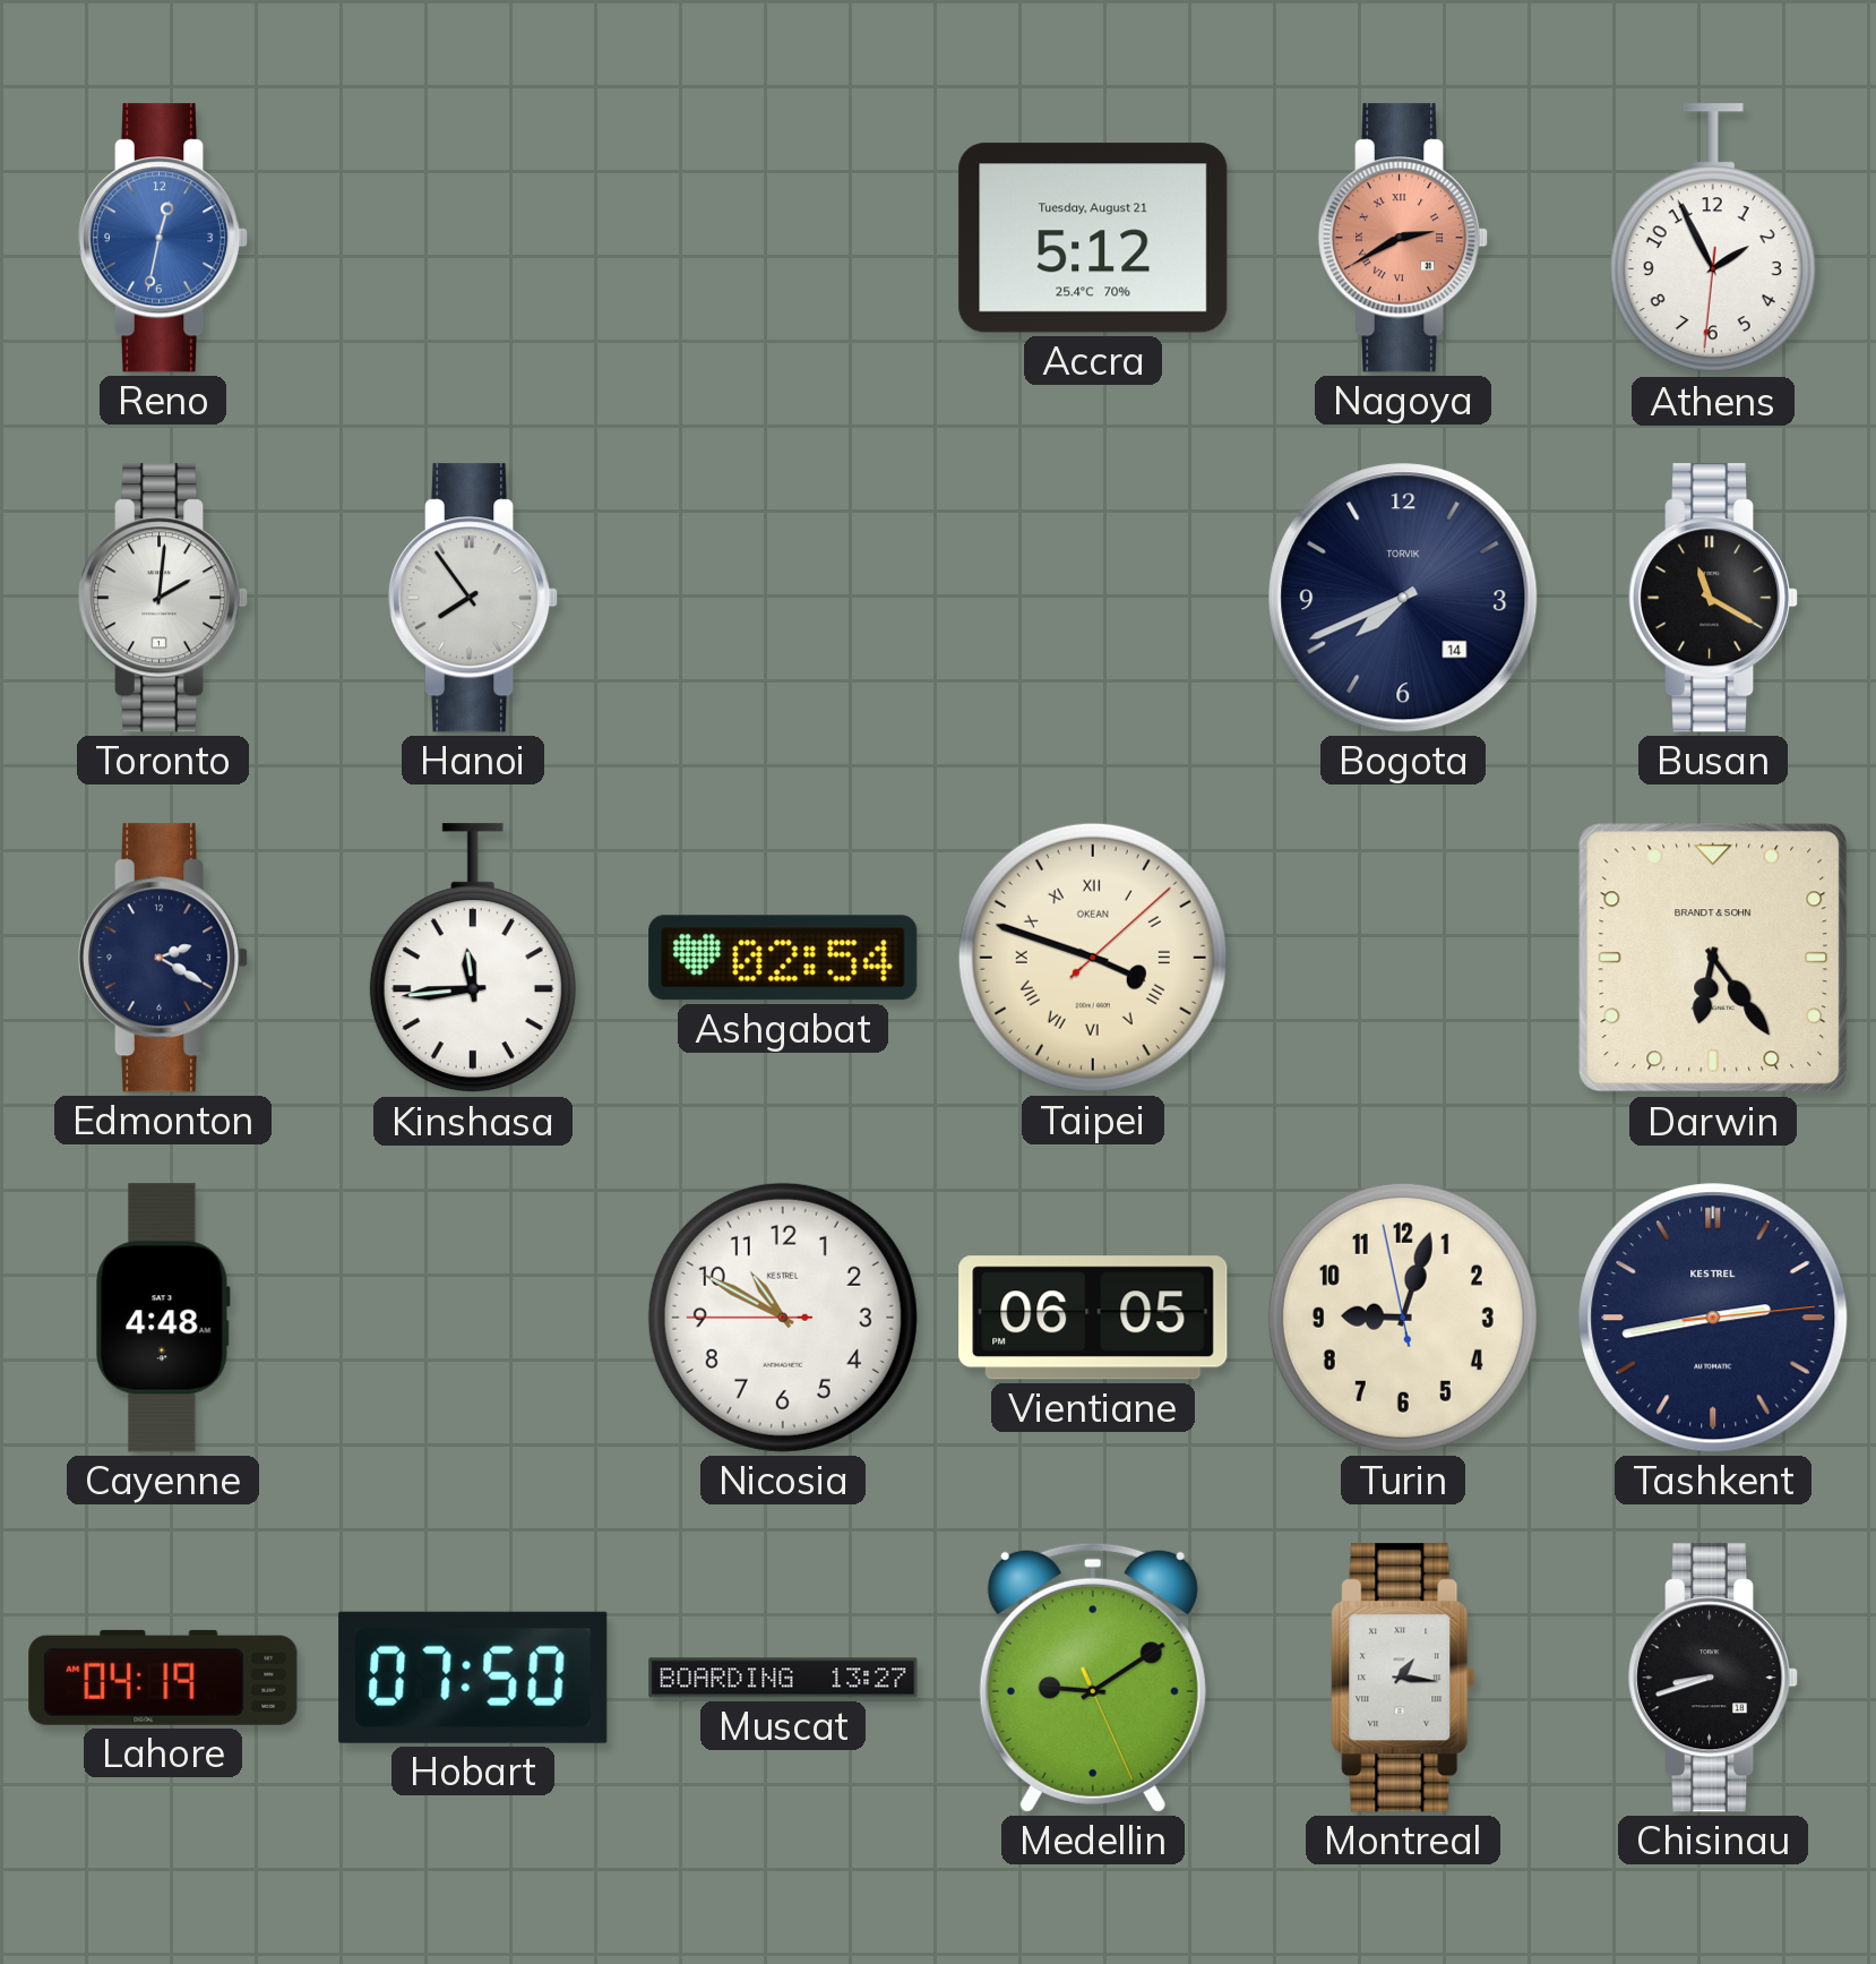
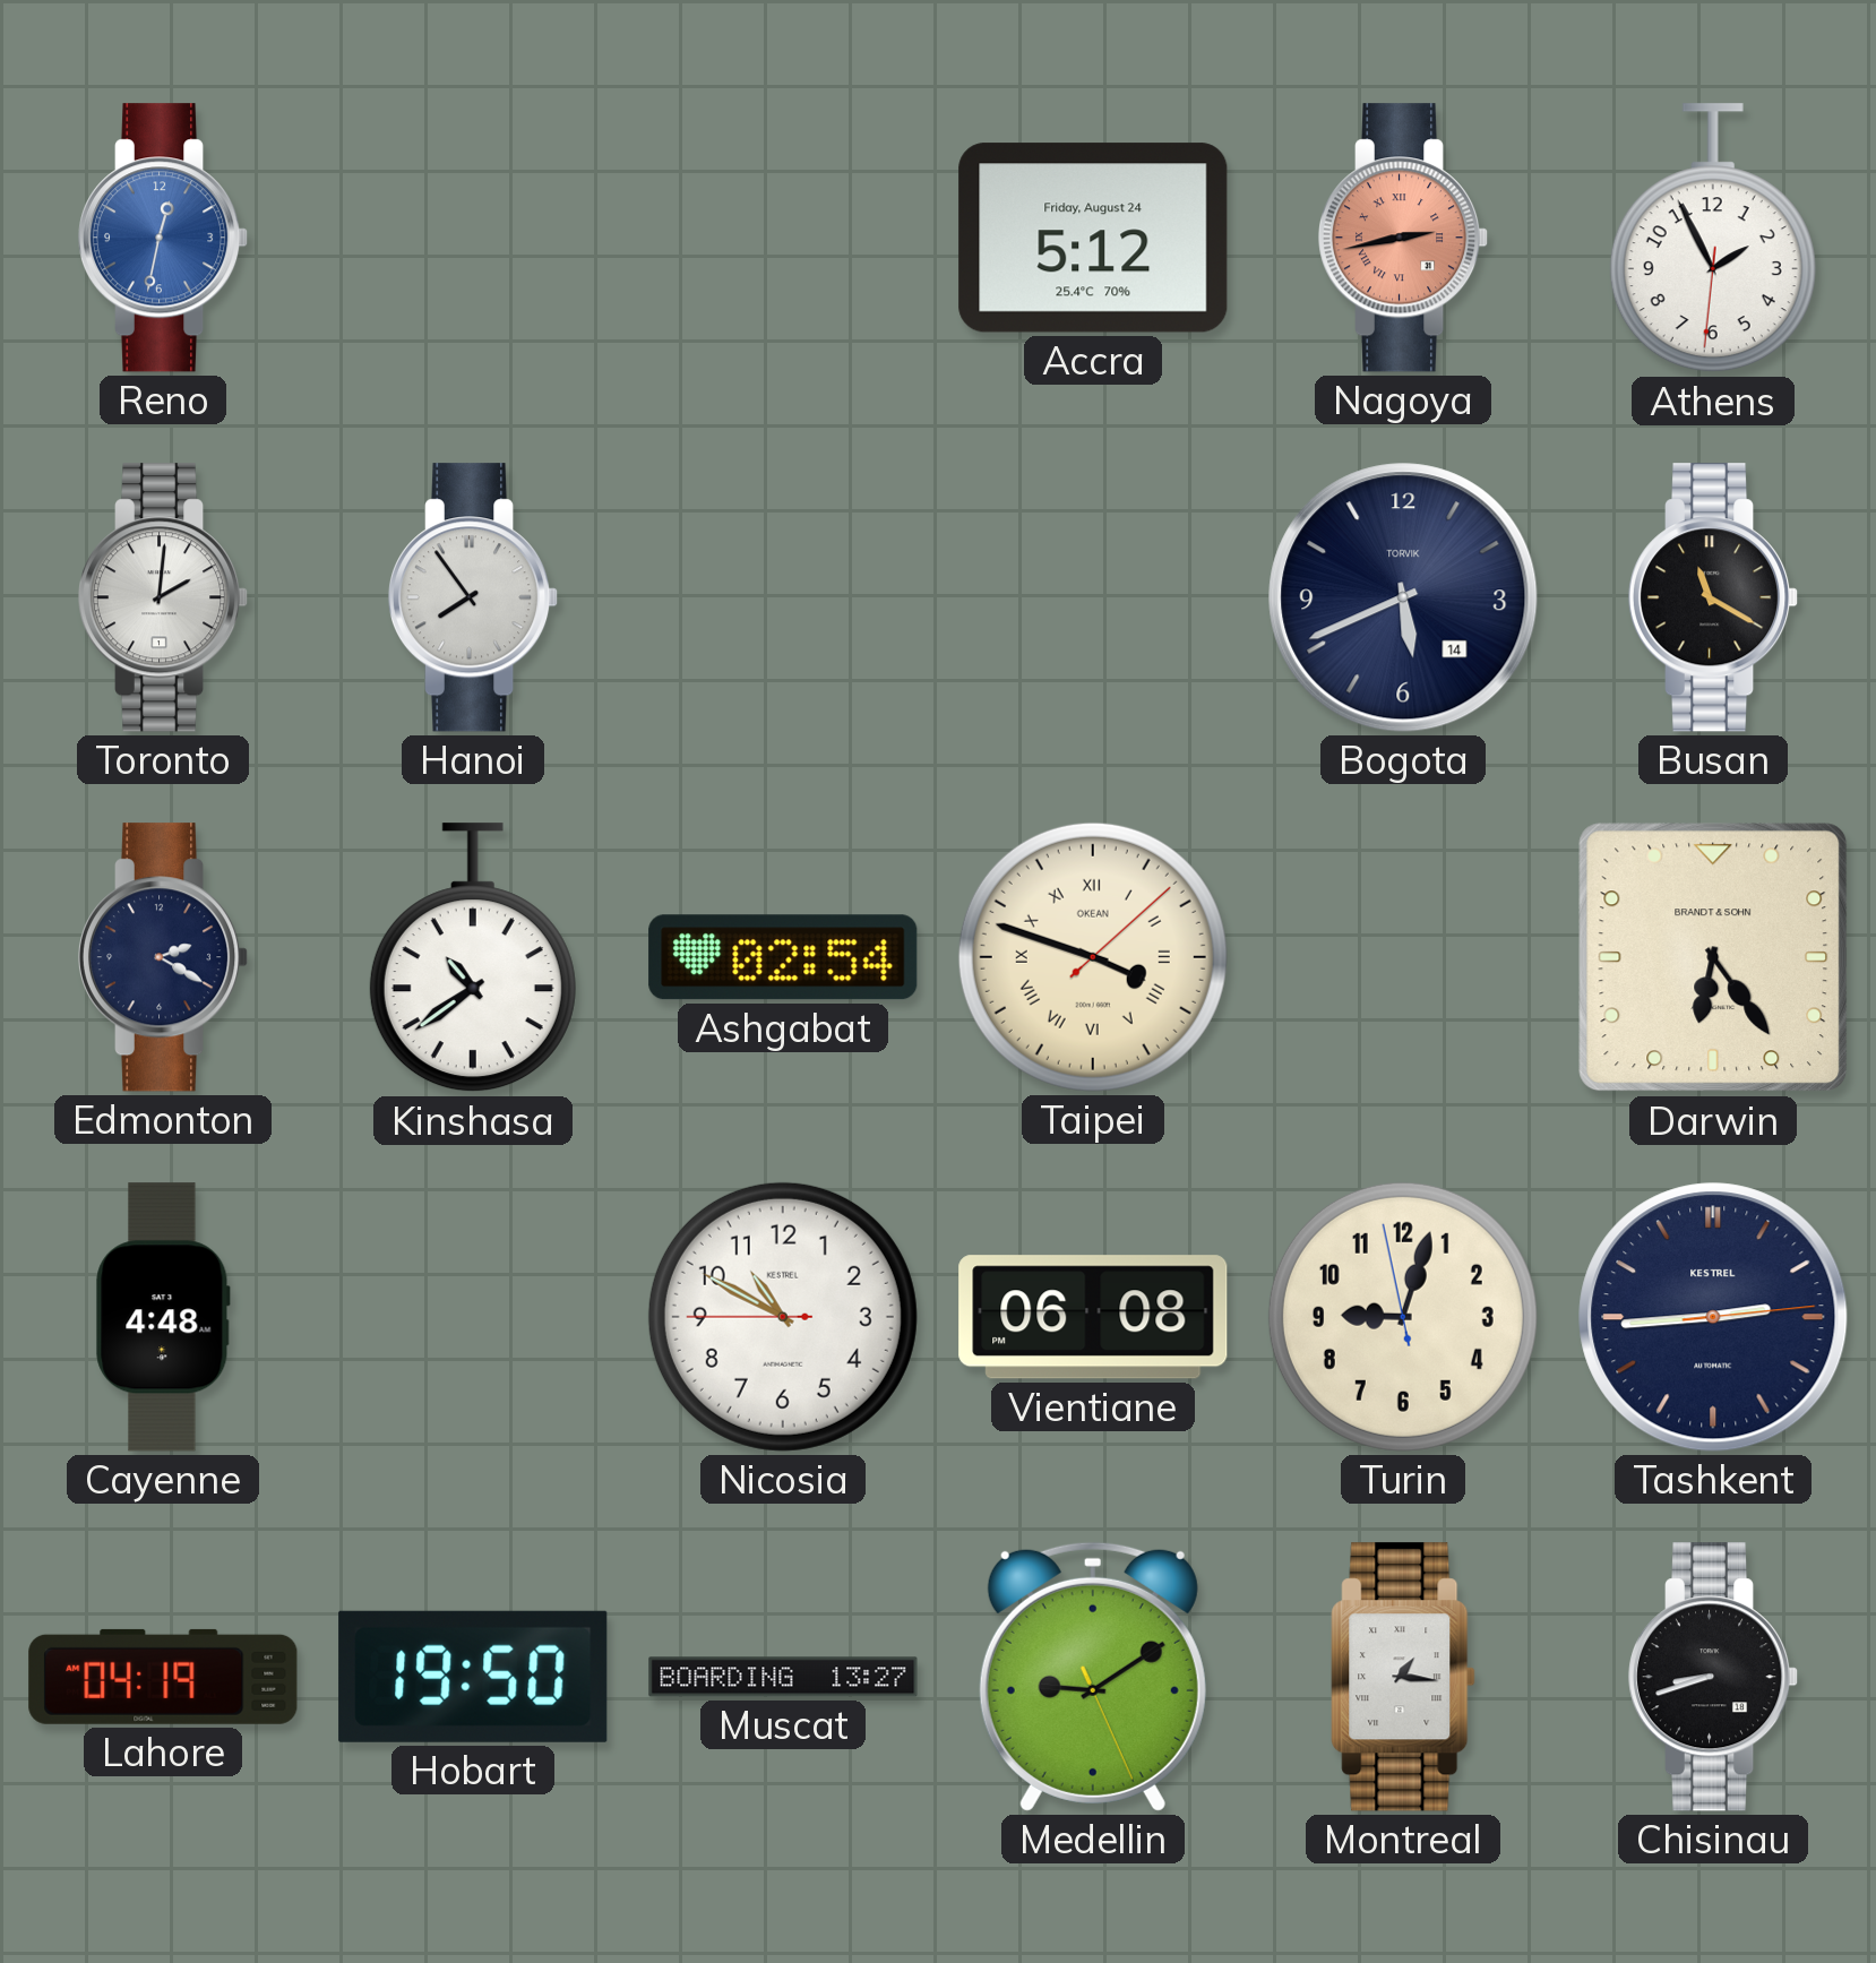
Accra date: Tuesday, August 21 -> Friday, August 24
Nagoya: 2:40 -> 2:43
Bogota: 7:41 -> 5:41
Kinshasa: 11:44 -> 10:39
Vientiane: 06:05 -> 06:08
Tashkent: 2:43 -> 2:44
Hobart: 07:50 -> 19:50
